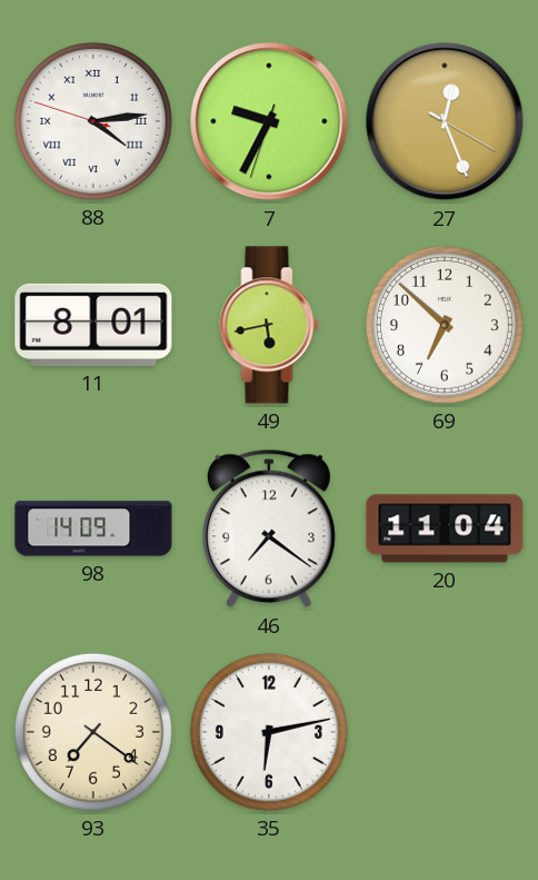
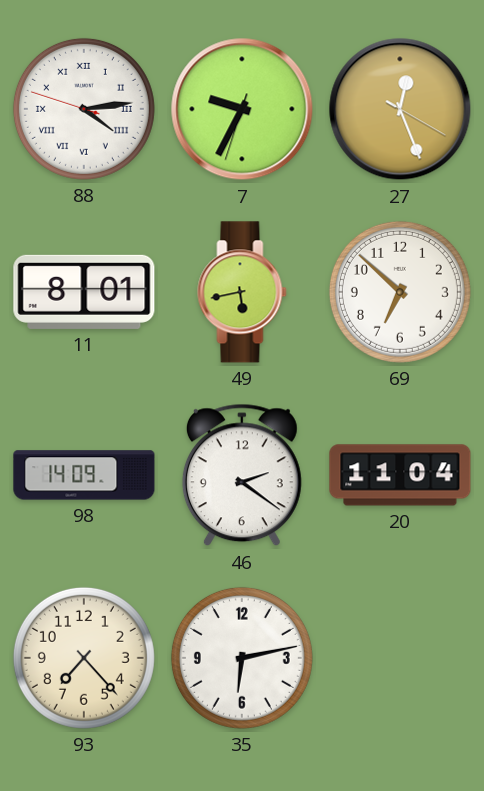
46: 7:21 -> 2:21
93: 7:21 -> 7:23
